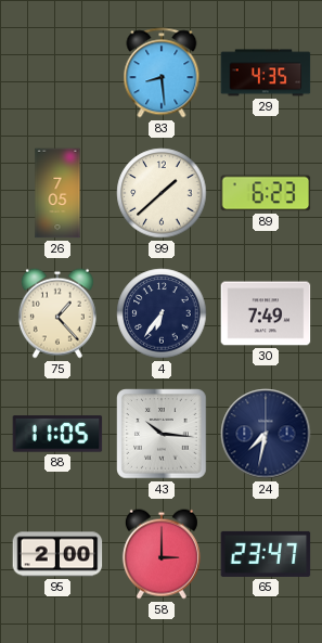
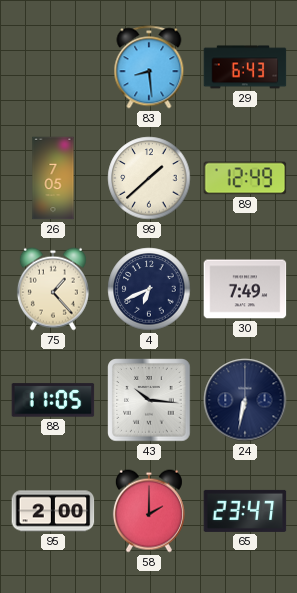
29: 4:35 -> 6:43
89: 6:23 -> 12:49
4: 6:36 -> 6:41
24: 7:32 -> 6:32
58: 3:00 -> 2:00
